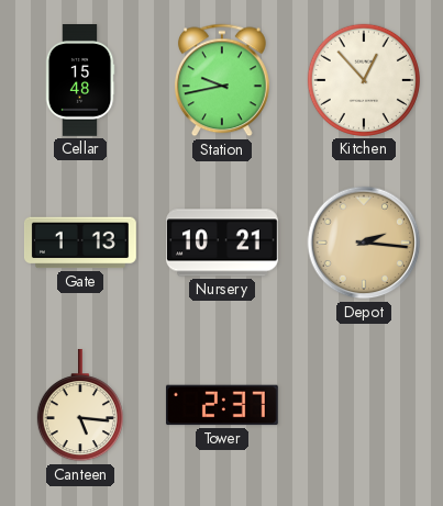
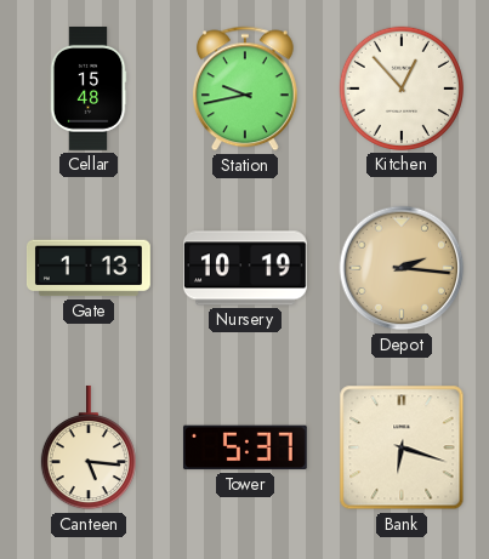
Nursery: 10:21 -> 10:19
Tower: 2:37 -> 5:37
Bank: none -> 6:18
